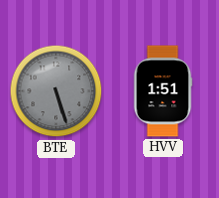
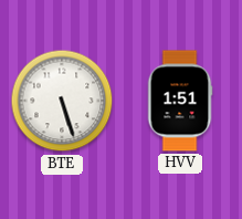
BTE dial: grey -> white
